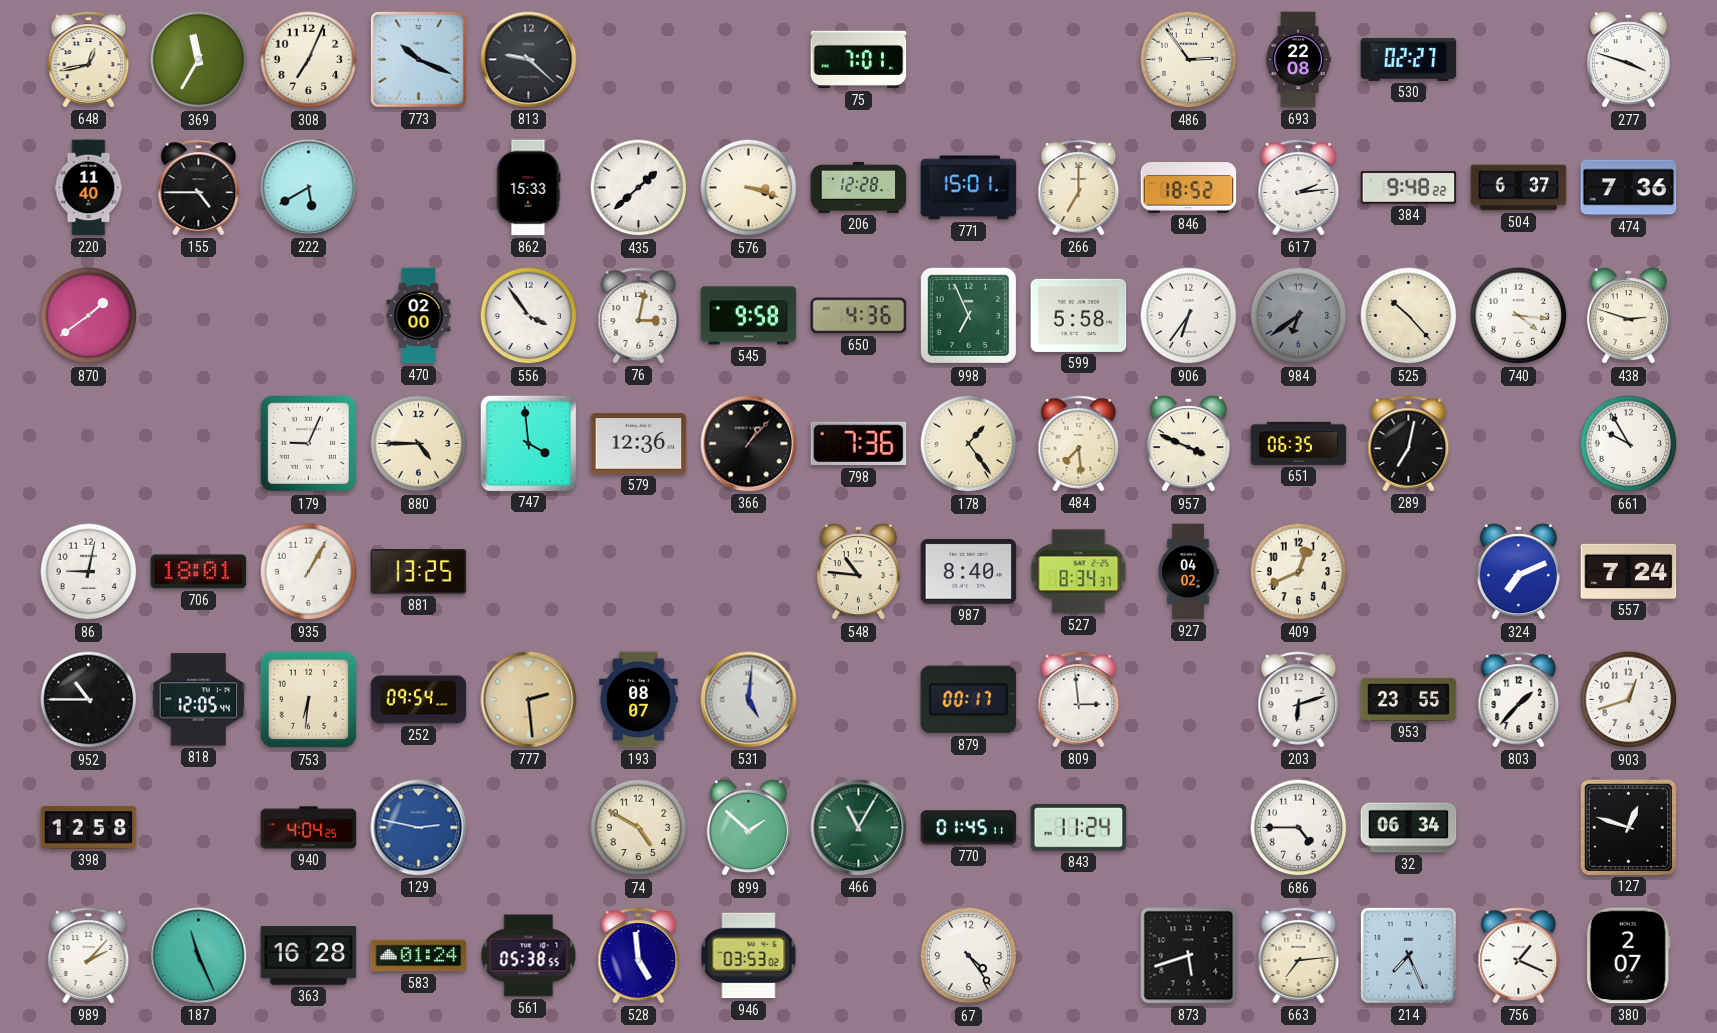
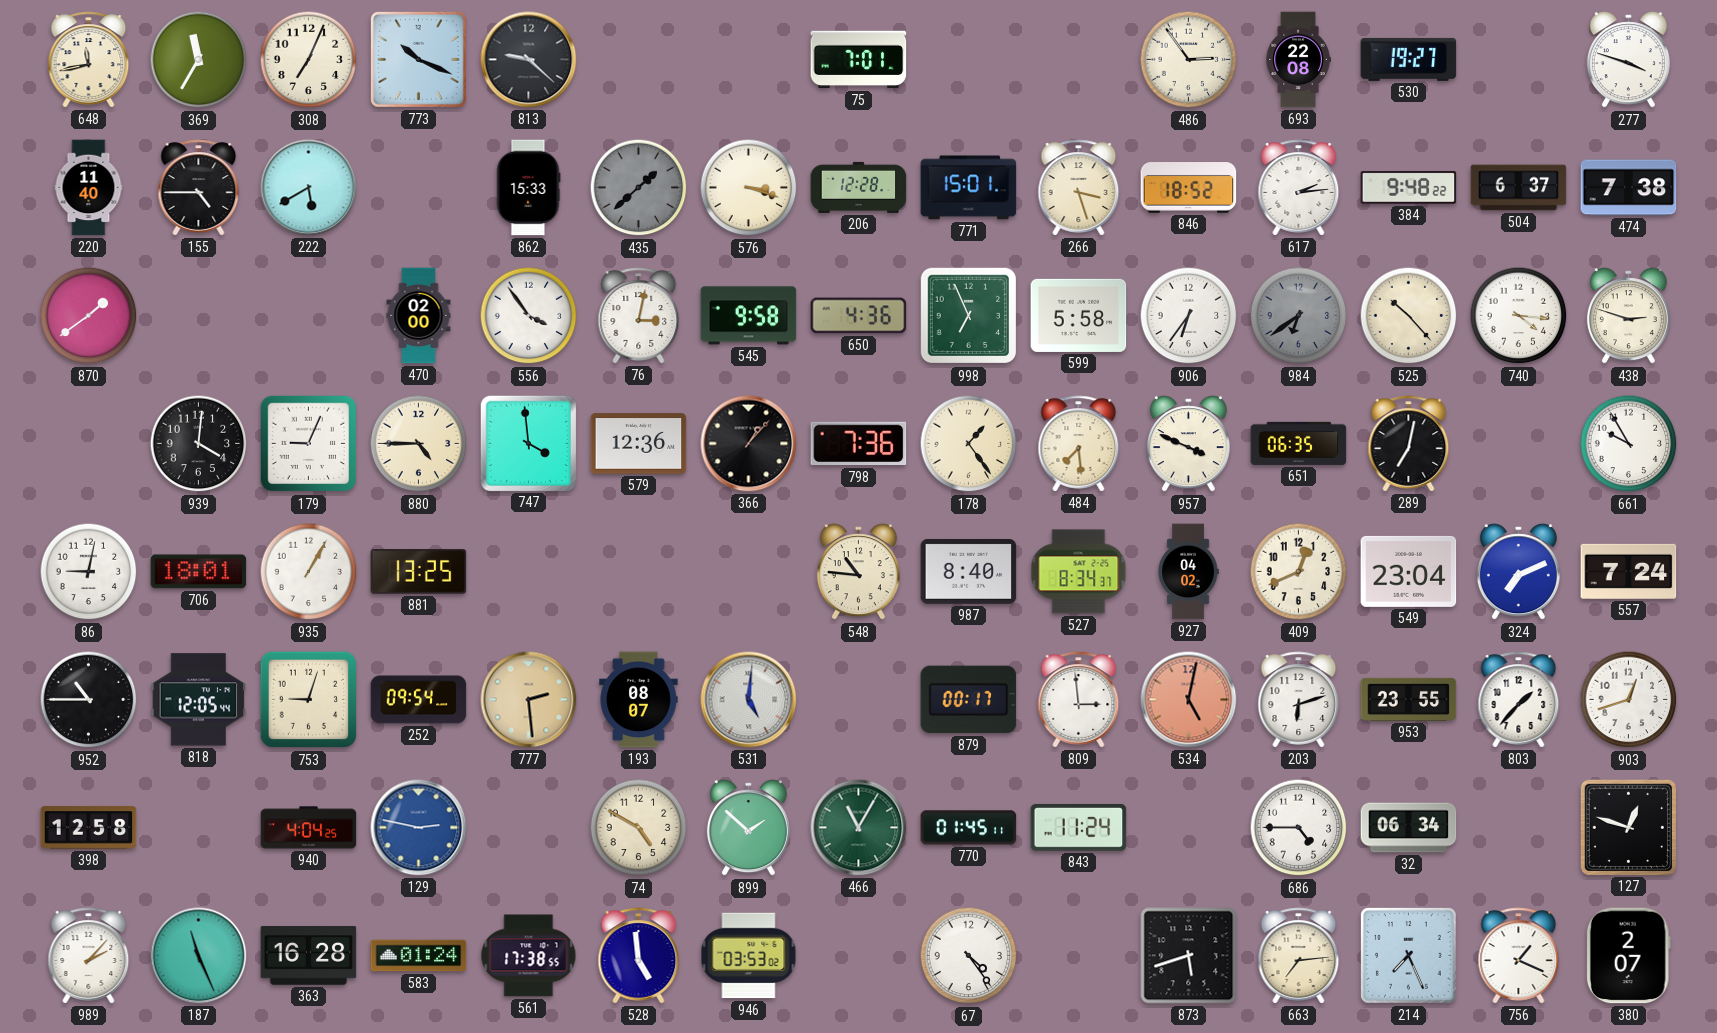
648: 12:43 -> 11:43
530: 02:27 -> 19:27
435 dial: white -> grey
266: 7:00 -> 3:27
474: 7:36 -> 7:38
939: none -> 4:01
549: none -> 23:04
753: 6:31 -> 9:03
534: none -> 5:02
561: 05:38 -> 17:38
